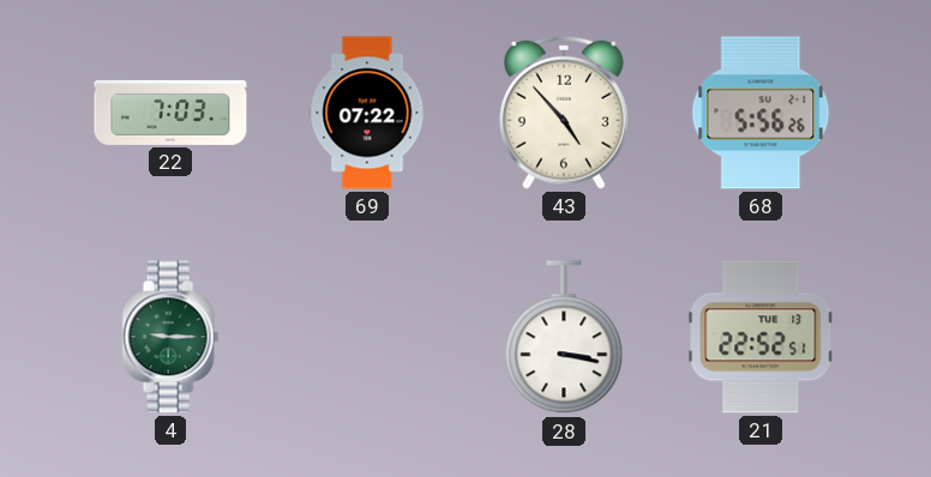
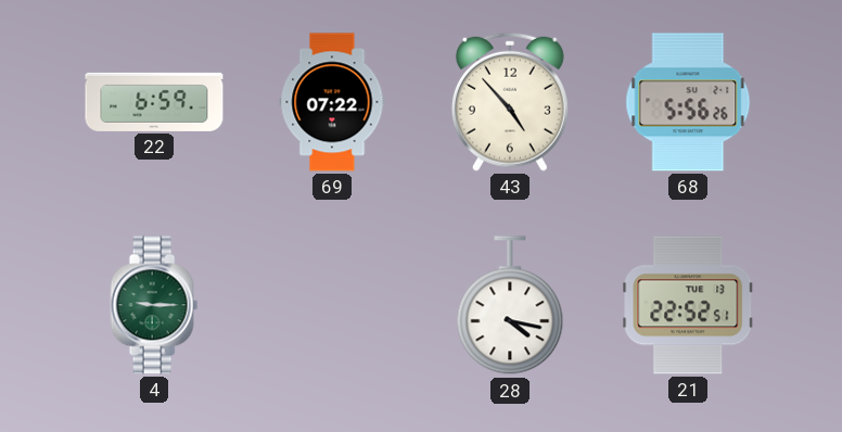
22: 7:03 -> 6:59
28: 3:17 -> 4:17
